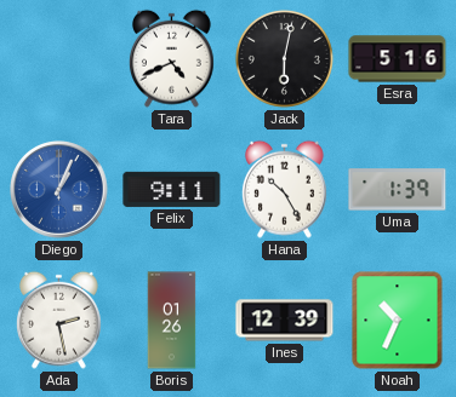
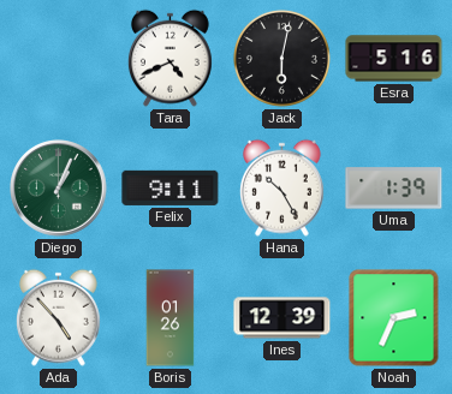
Diego dial: blue -> green
Ada: 2:28 -> 4:53
Noah: 10:34 -> 2:34
